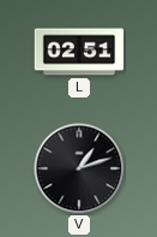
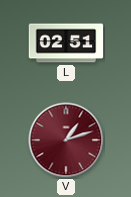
V dial: black -> burgundy
